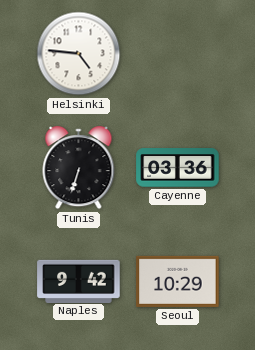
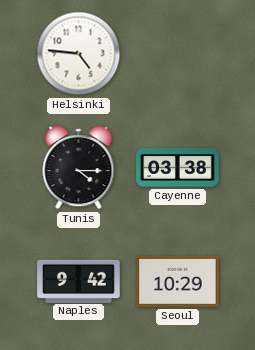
Tunis: 6:33 -> 4:15
Cayenne: 03:36 -> 03:38
